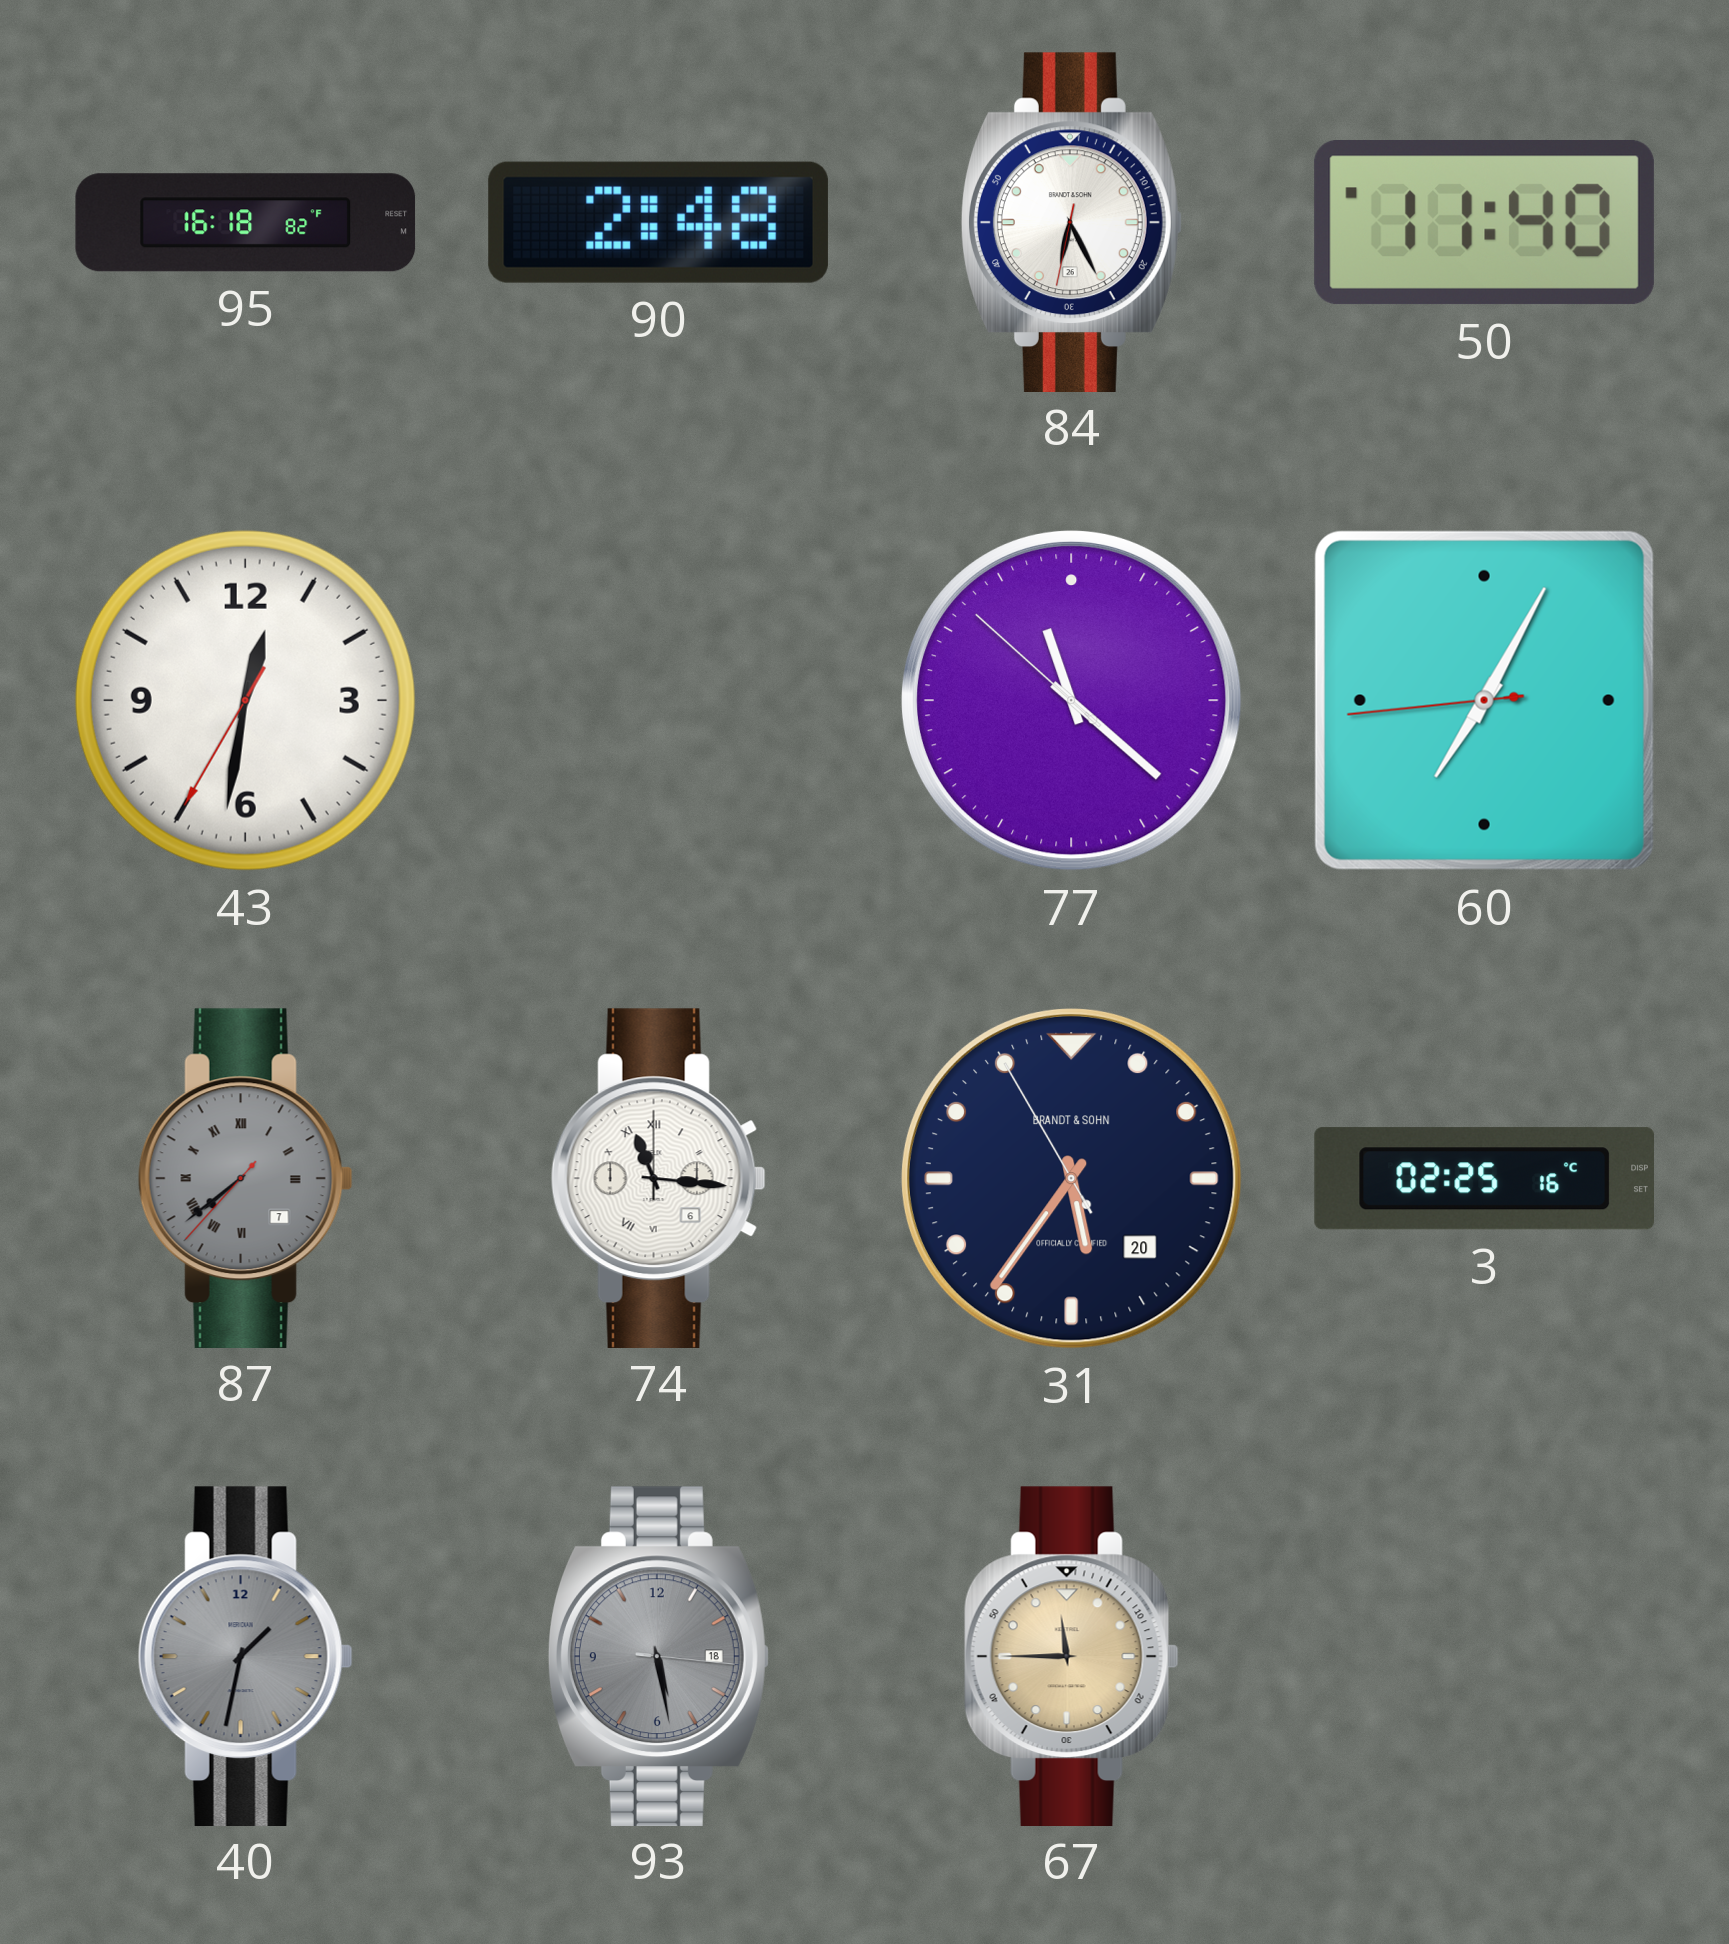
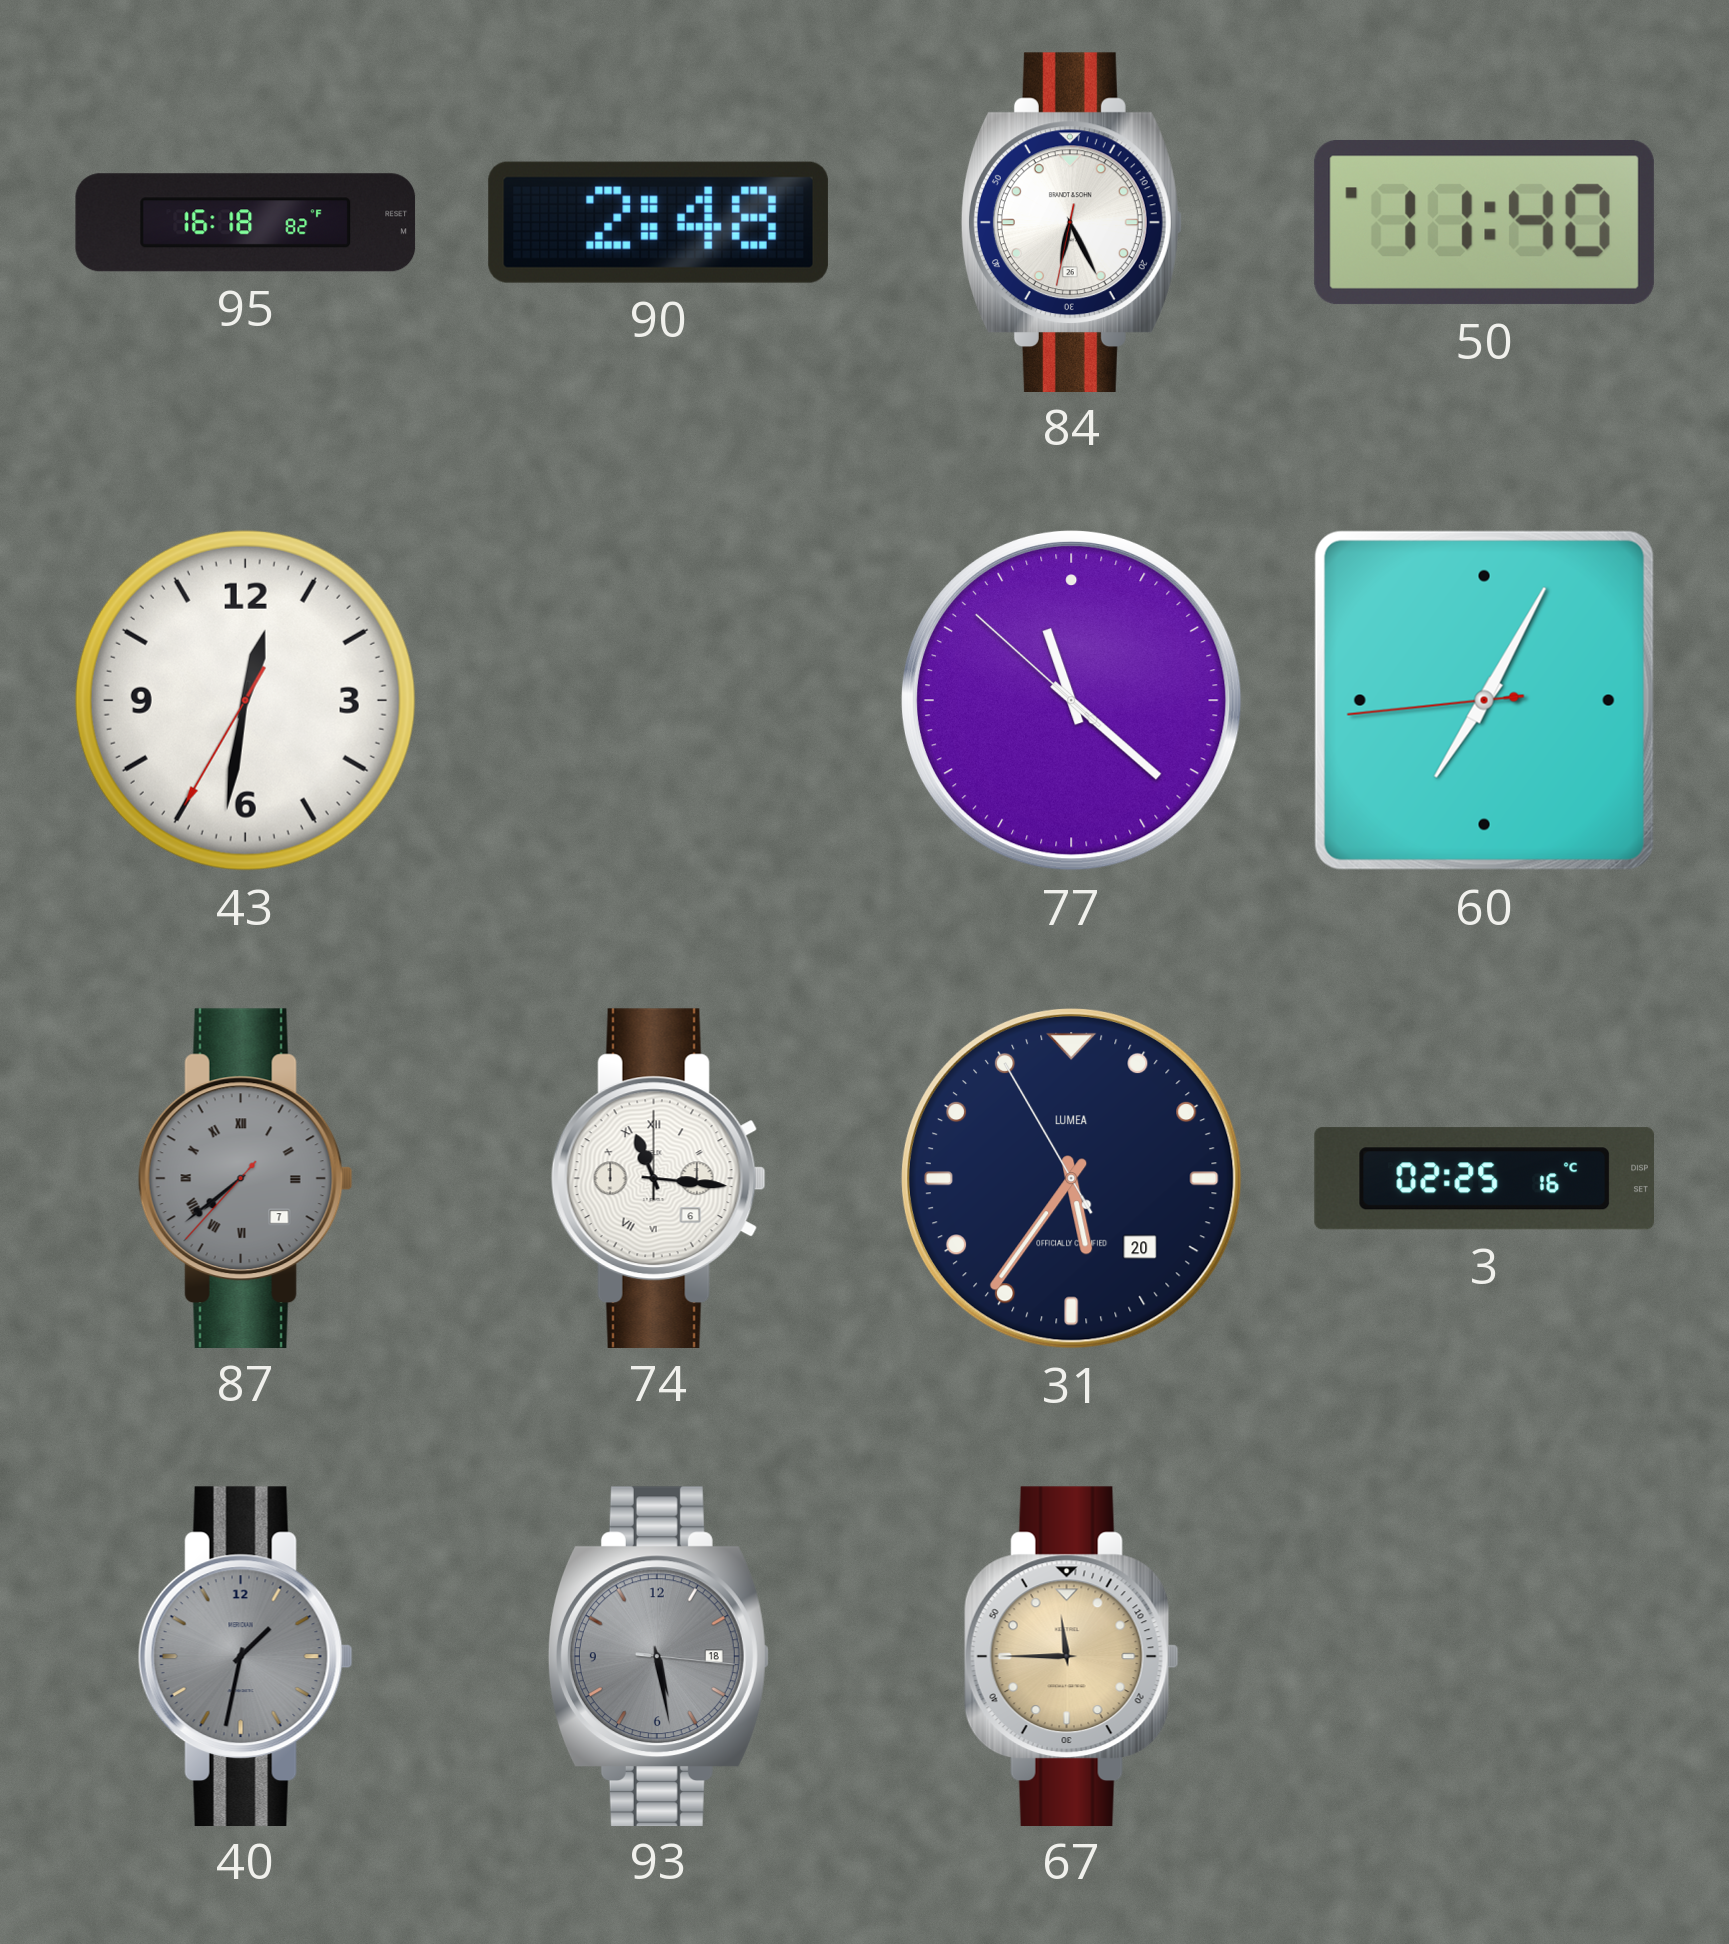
31 brand: BRANDT & SOHN -> LUMEA
